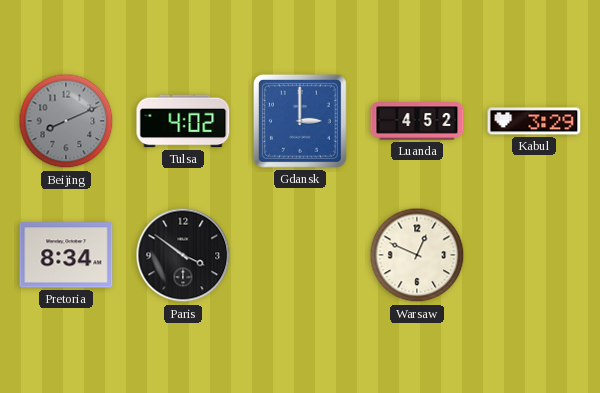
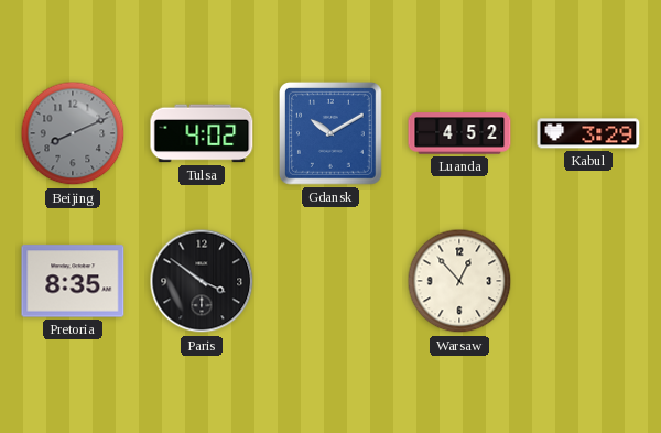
Gdansk: 3:00 -> 10:10
Pretoria: 8:34 -> 8:35
Warsaw: 12:49 -> 12:53
